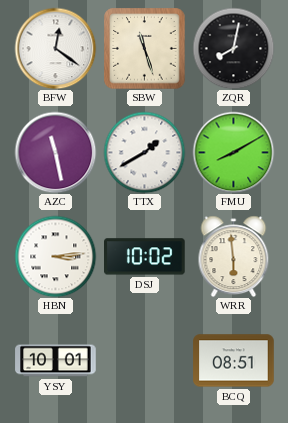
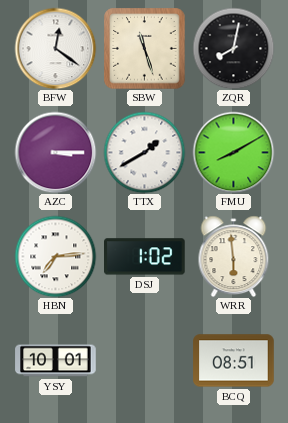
AZC: 11:28 -> 3:15
HBN: 3:14 -> 7:14
DSJ: 10:02 -> 1:02
